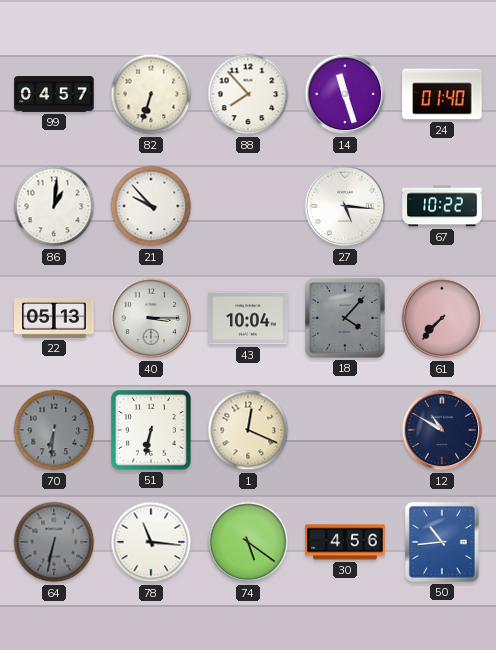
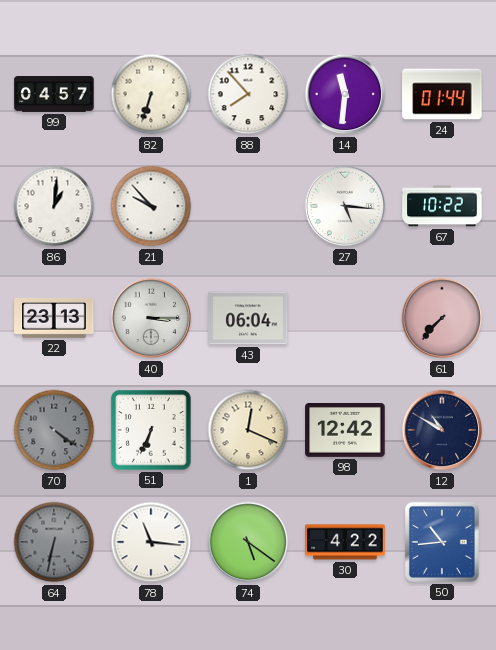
14: 11:27 -> 11:31
24: 01:40 -> 01:44
22: 05:13 -> 23:13
43: 10:04 -> 06:04
18: 4:07 -> none
70: 6:31 -> 4:21
51: 6:32 -> 6:34
98: none -> 12:42
30: 4:56 -> 4:22
